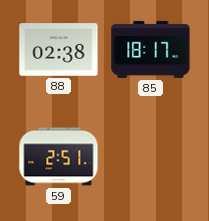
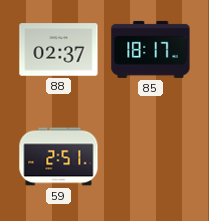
88: 02:38 -> 02:37
